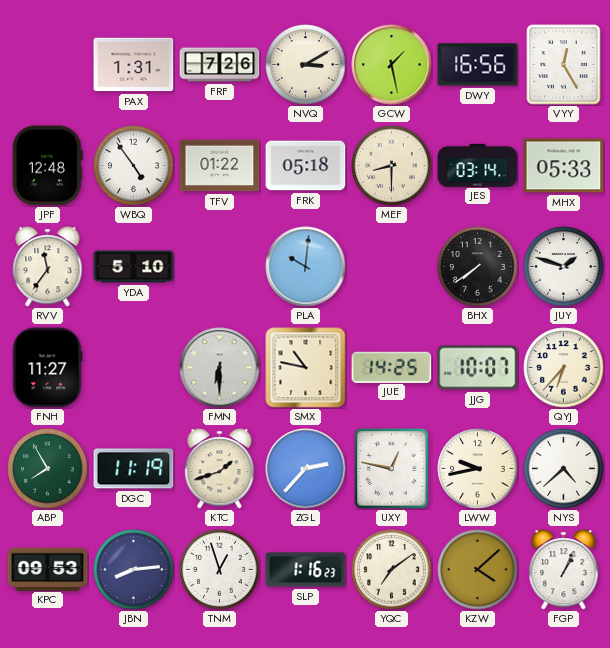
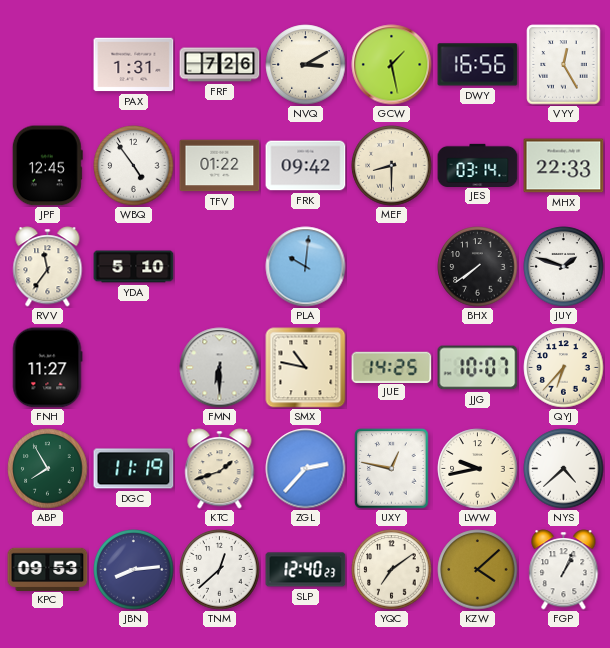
JPF: 12:48 -> 12:45
FRK: 05:18 -> 09:42
MHX: 05:33 -> 22:33
TNM: 12:57 -> 12:38
SLP: 1:16 -> 12:40
